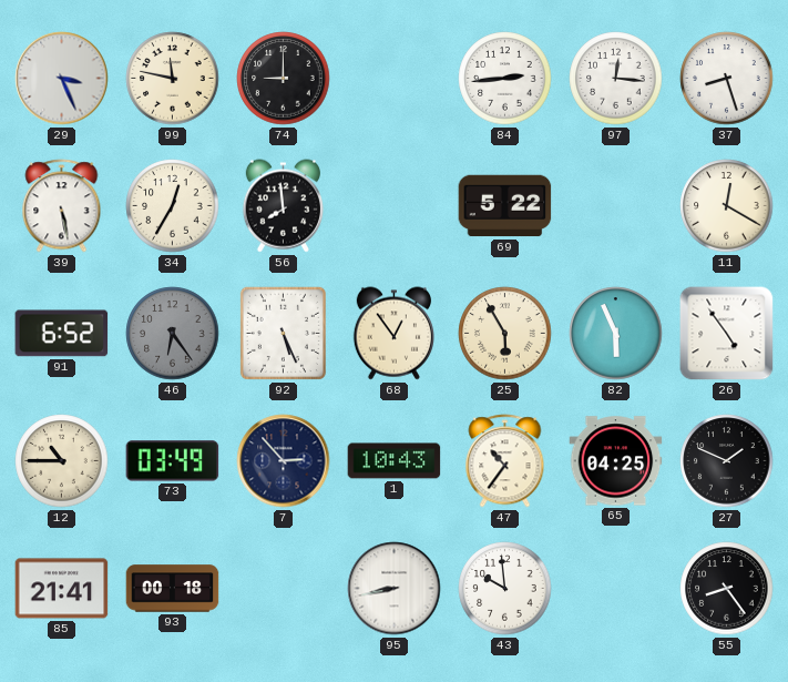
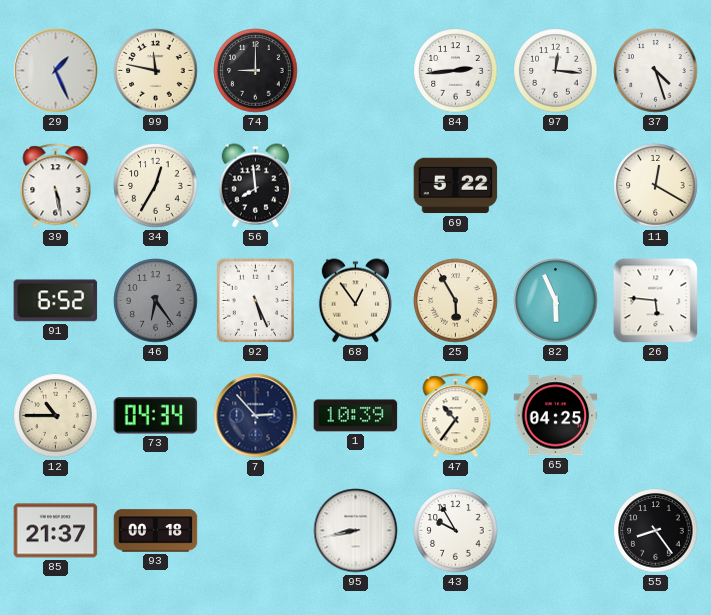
29: 3:26 -> 1:26
37: 8:27 -> 4:27
26: 4:54 -> 5:46
73: 03:49 -> 04:34
1: 10:43 -> 10:39
27: 1:49 -> none
85: 21:41 -> 21:37
43: 9:59 -> 9:55
